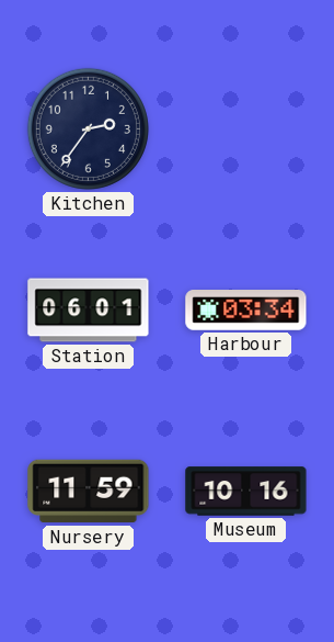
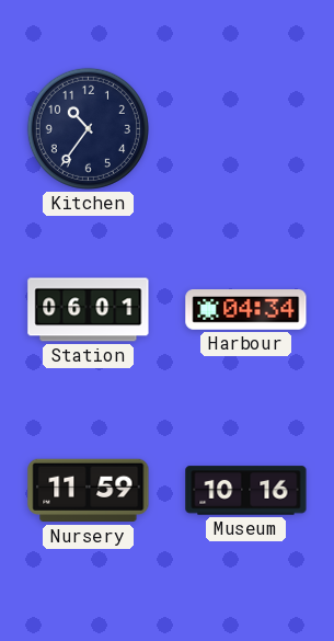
Kitchen: 2:36 -> 10:36
Harbour: 03:34 -> 04:34
